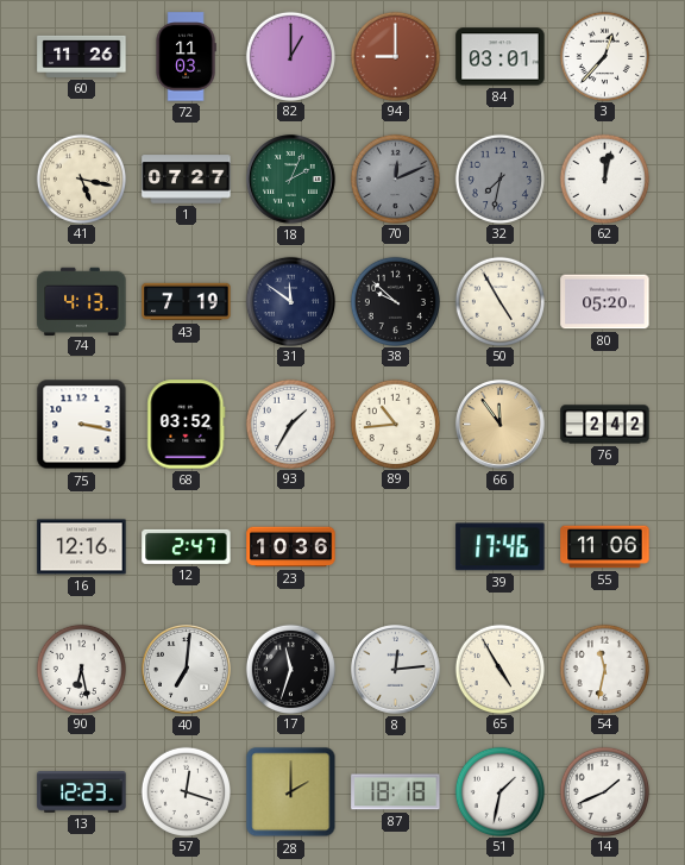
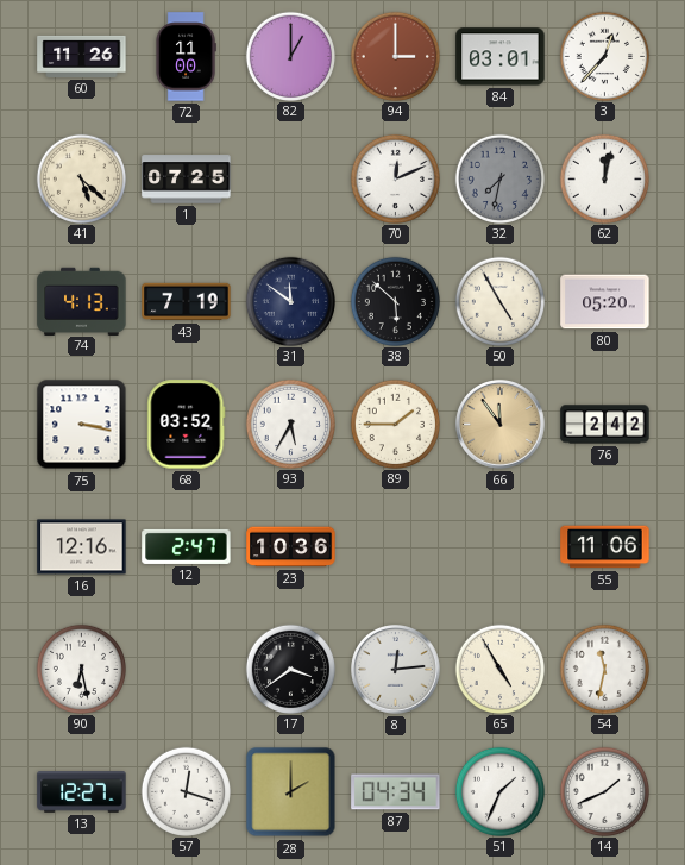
72: 11:03 -> 11:00
94: 9:00 -> 3:00
41: 5:17 -> 5:22
1: 07:27 -> 07:25
18: 2:04 -> none
70 dial: grey -> white
38: 9:52 -> 5:52
93: 1:35 -> 5:35
89: 10:44 -> 1:45
39: 17:46 -> none
40: 7:01 -> none
17: 11:33 -> 3:39
13: 12:23 -> 12:27
87: 18:18 -> 04:34
51: 1:32 -> 1:34
